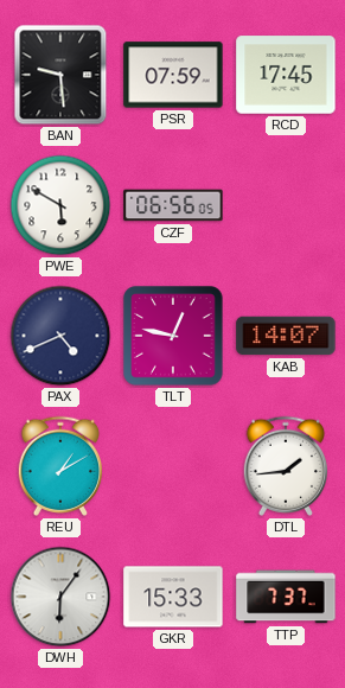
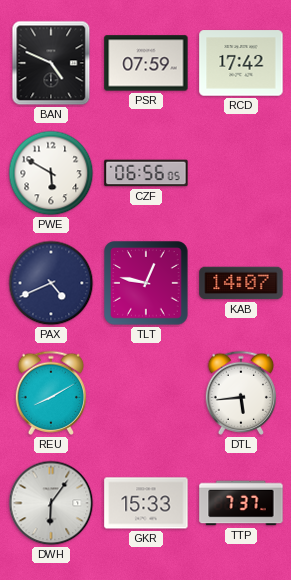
BAN: 9:29 -> 4:49
RCD: 17:45 -> 17:42
REU: 1:10 -> 8:10
DTL: 1:44 -> 5:44
